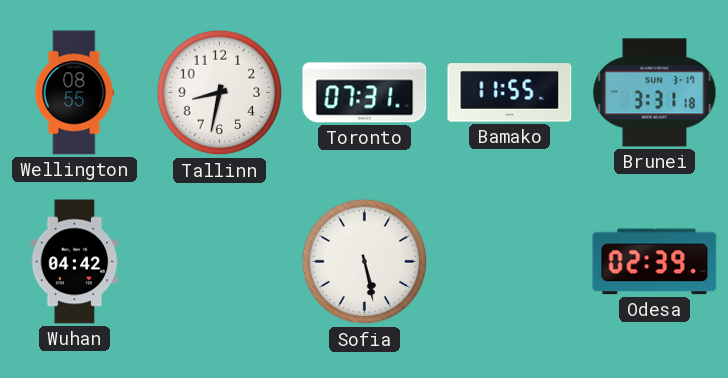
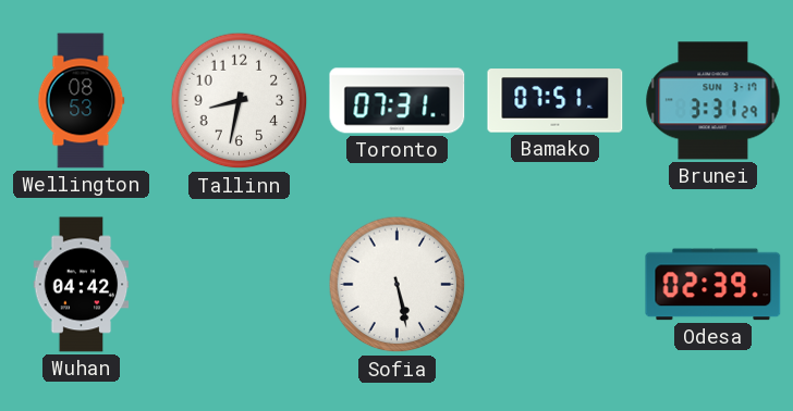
Wellington: 08:55 -> 08:53
Bamako: 11:55 -> 07:51
Brunei: 3:31:18 -> 3:31:29
